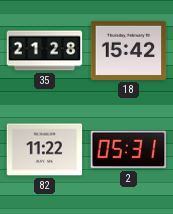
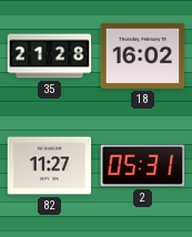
18: 15:42 -> 16:02
82: 11:22 -> 11:27
